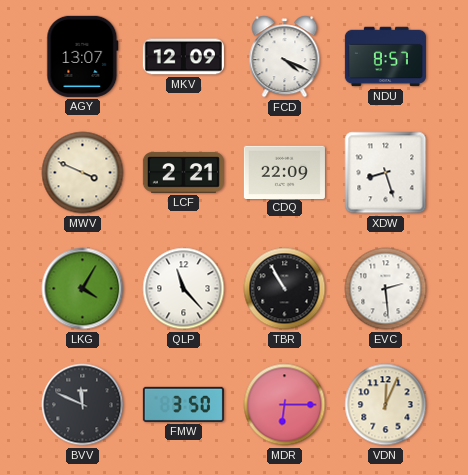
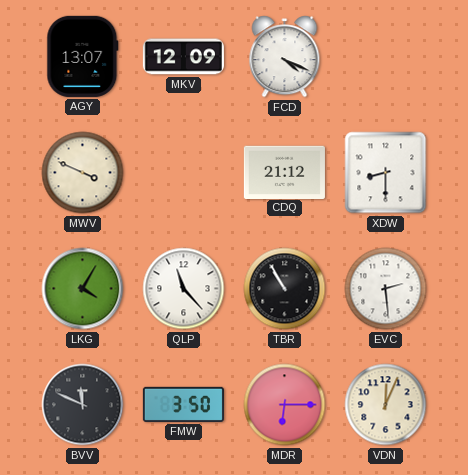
NDU: 8:57 -> none
LCF: 2:21 -> none
CDQ: 22:09 -> 21:12
XDW: 8:27 -> 8:30
